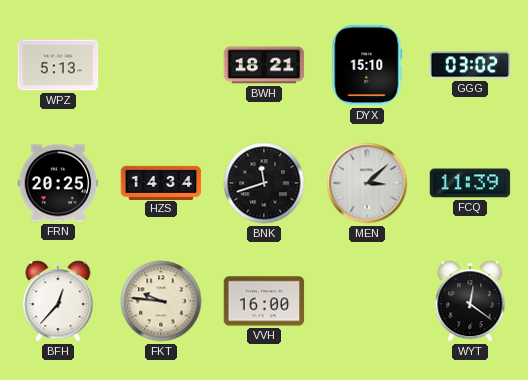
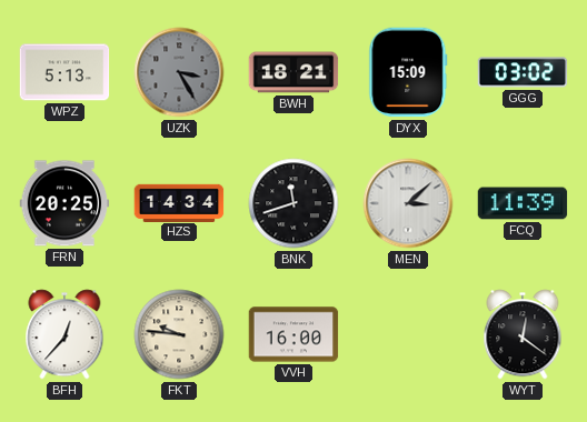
UZK: none -> 3:25
DYX: 15:10 -> 15:09
